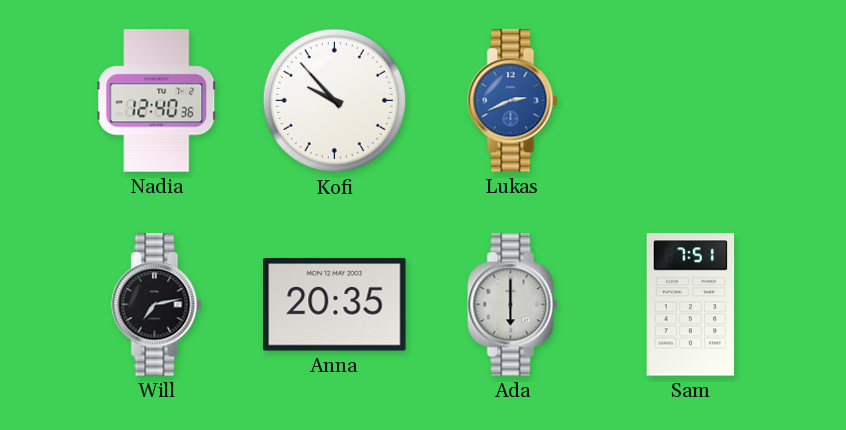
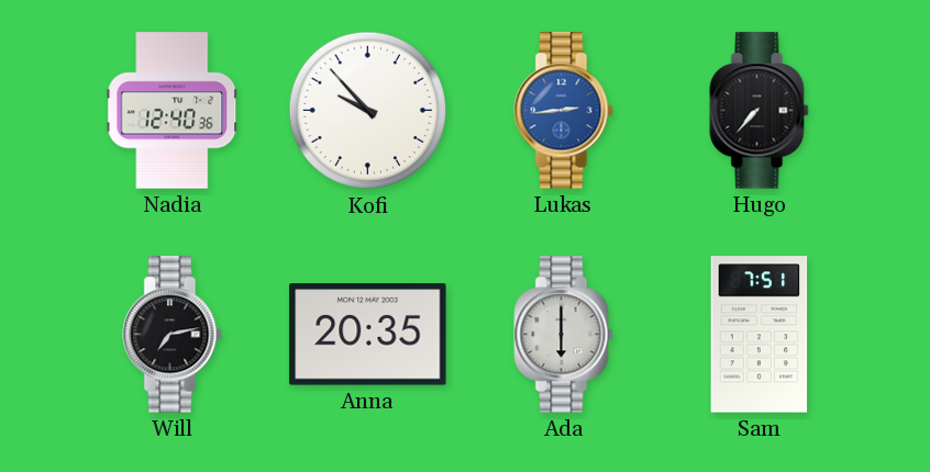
Lukas: 2:41 -> 2:44
Hugo: none -> 7:37
